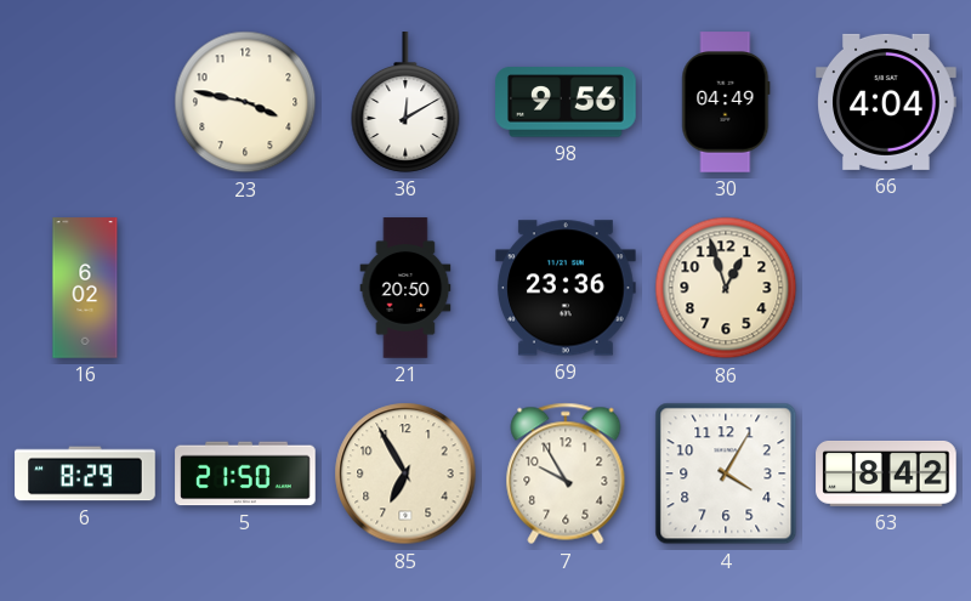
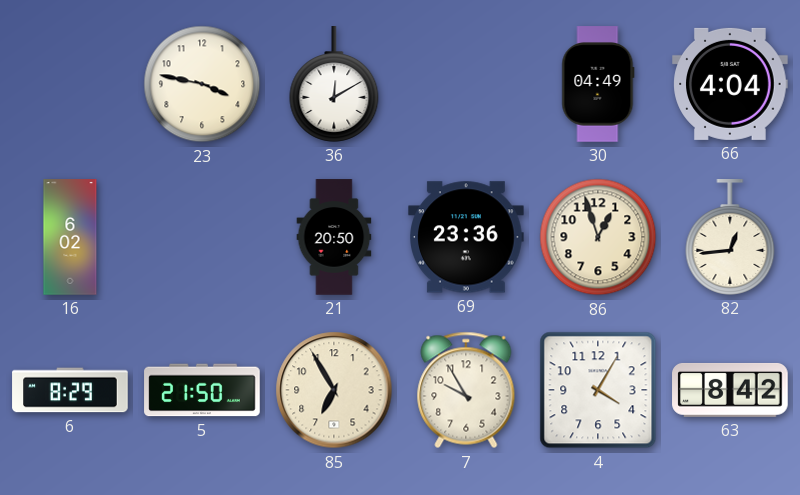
98: 9:56 -> none
82: none -> 12:44
